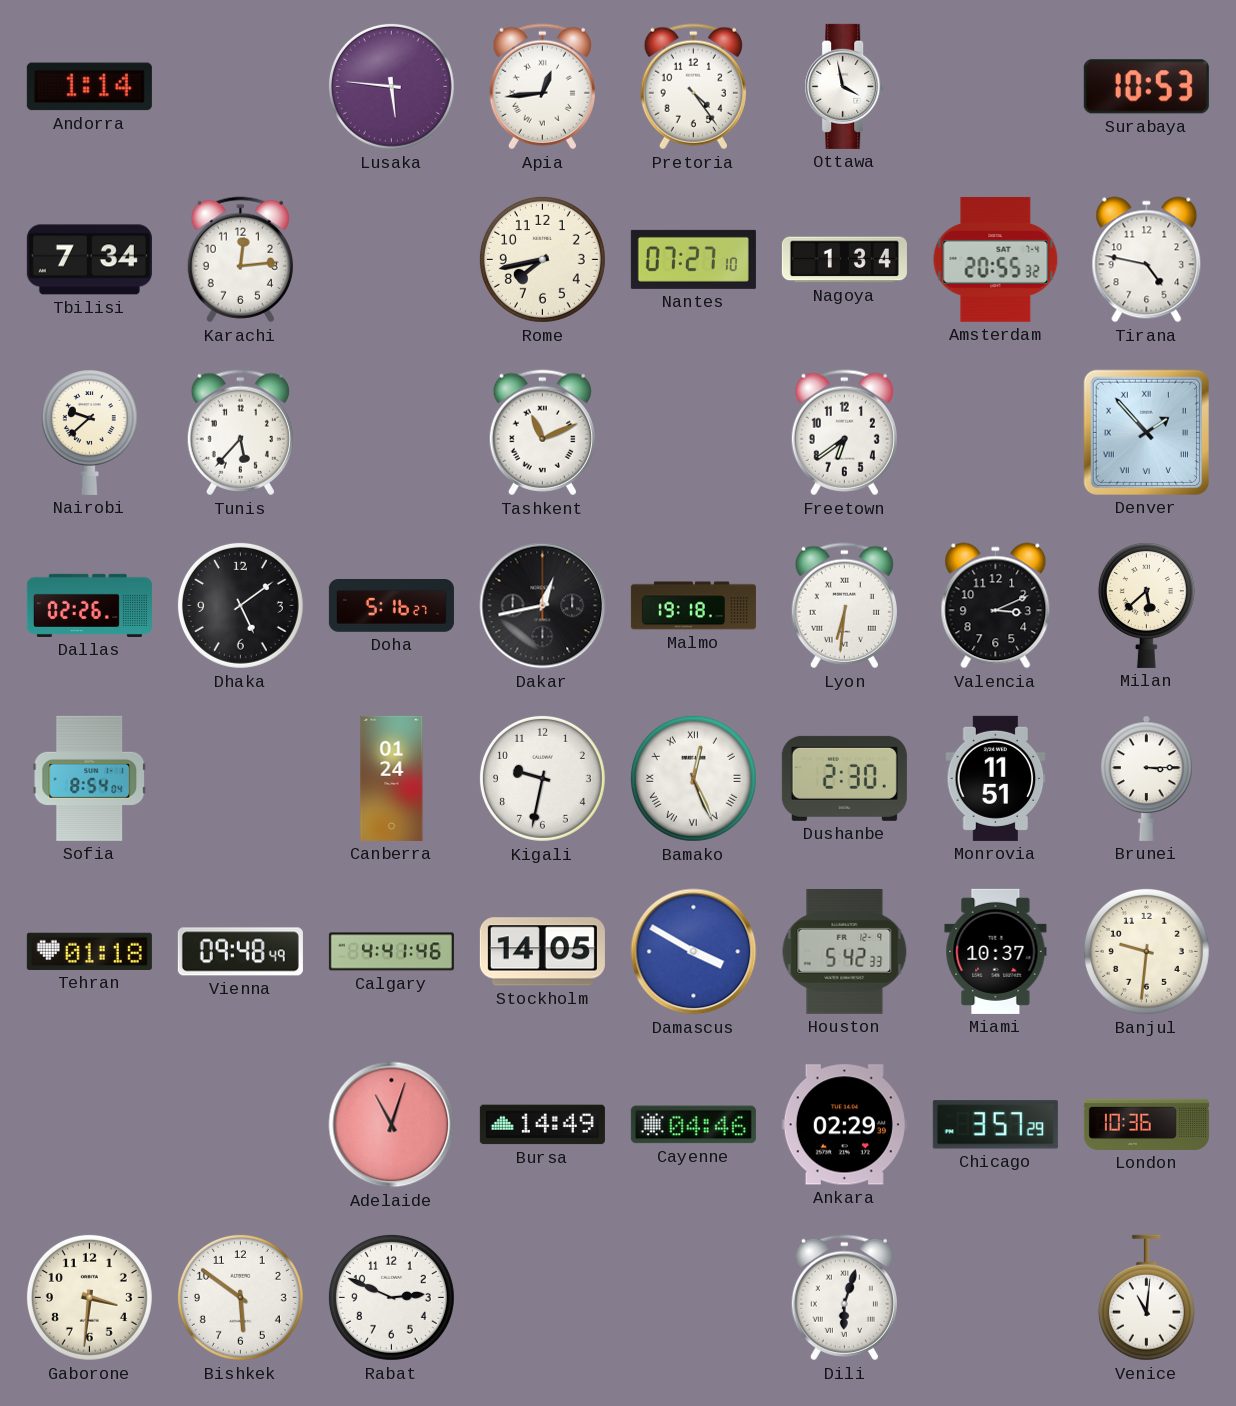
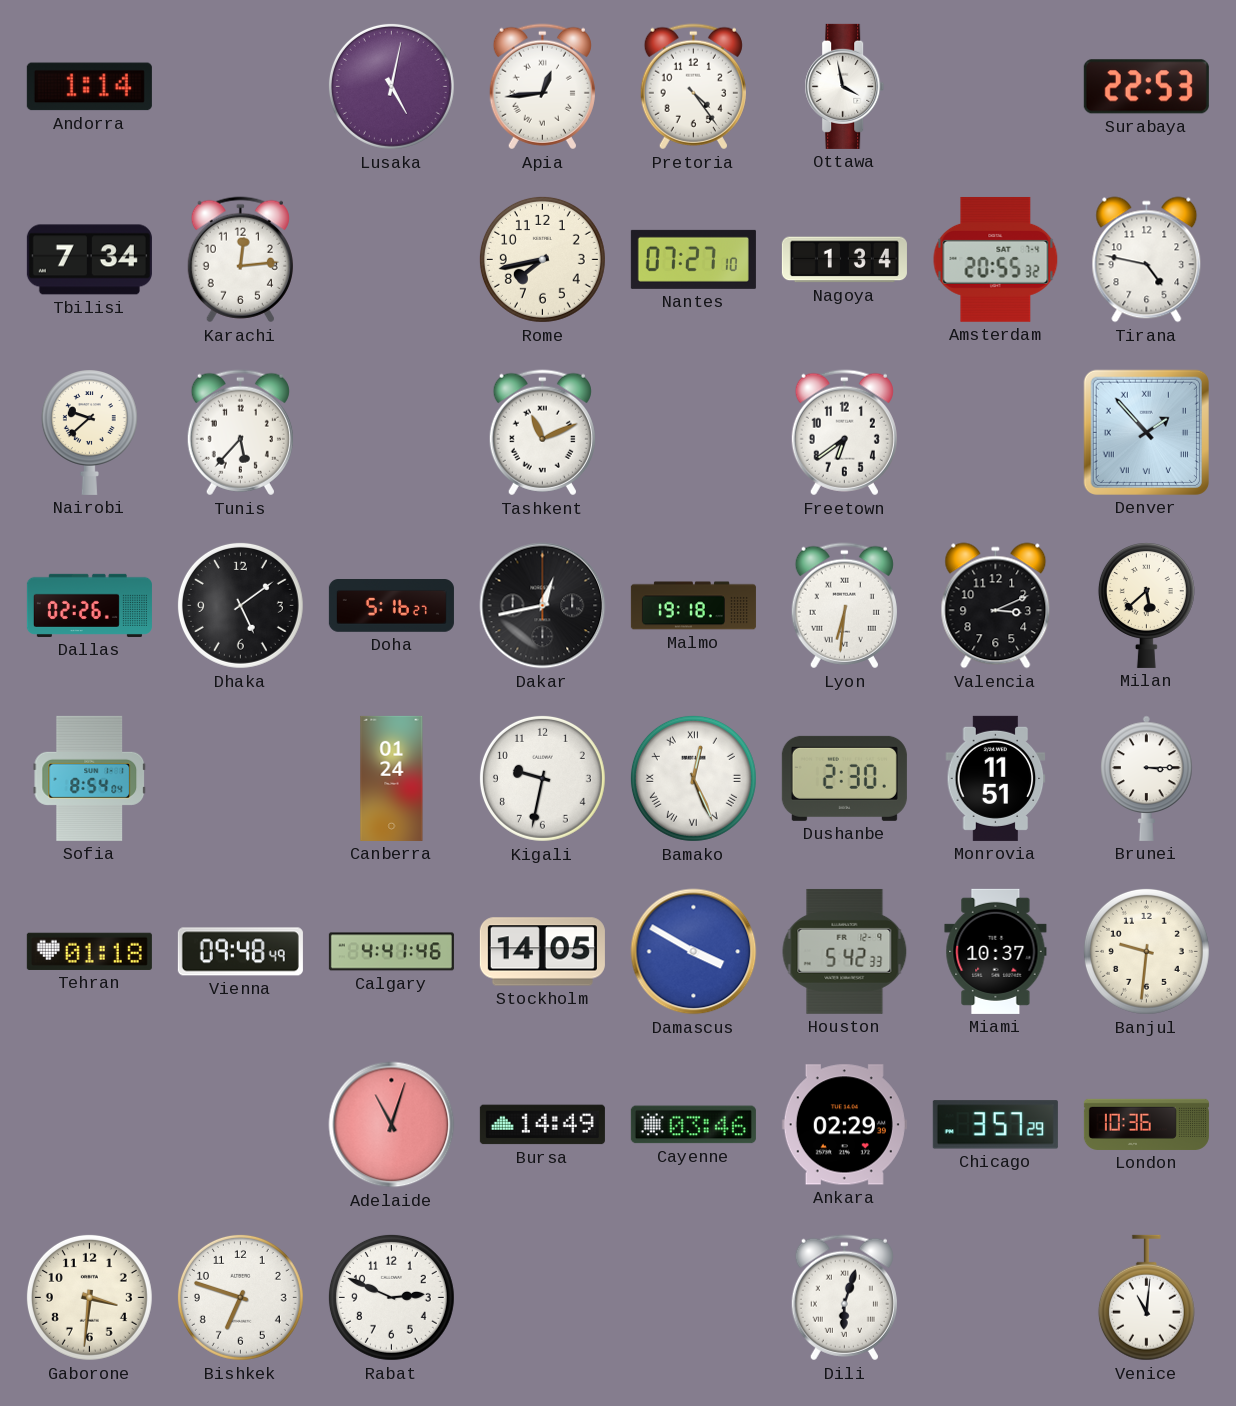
Lusaka: 5:46 -> 5:02
Surabaya: 10:53 -> 22:53
Cayenne: 04:46 -> 03:46
Bishkek: 5:51 -> 6:48
